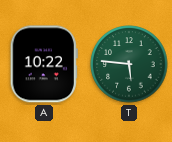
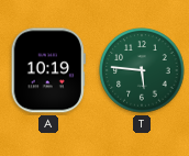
A: 10:22 -> 10:19
